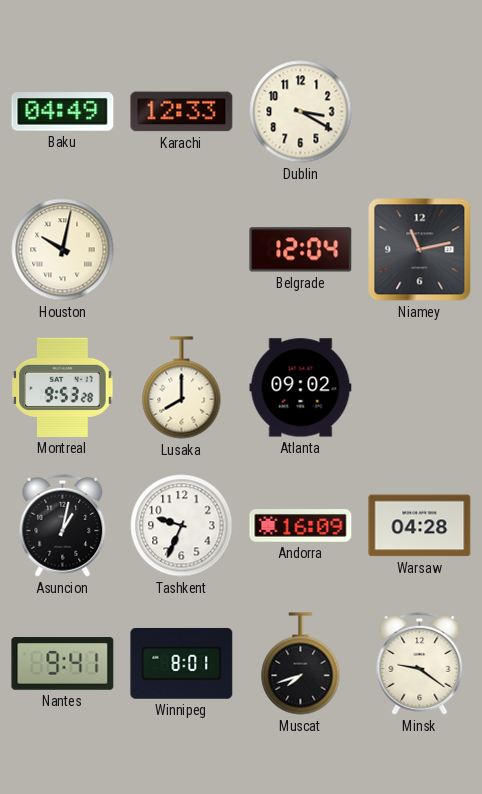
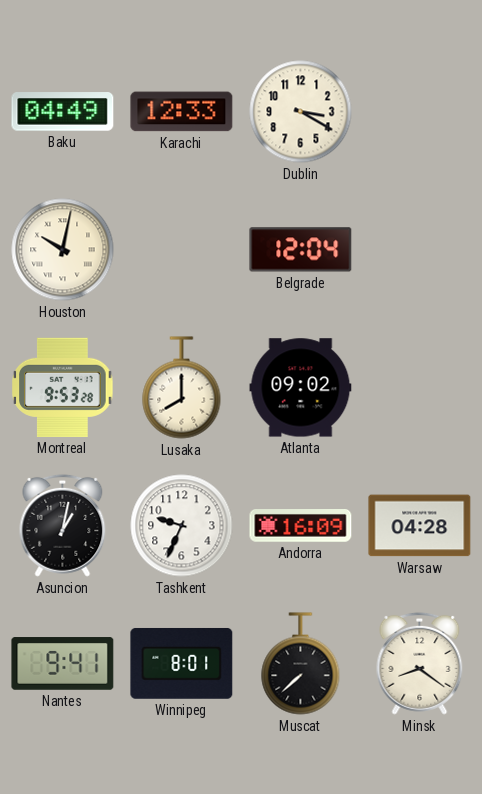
Niamey: 11:13 -> none
Muscat: 7:42 -> 7:38
Minsk: 9:21 -> 8:21
